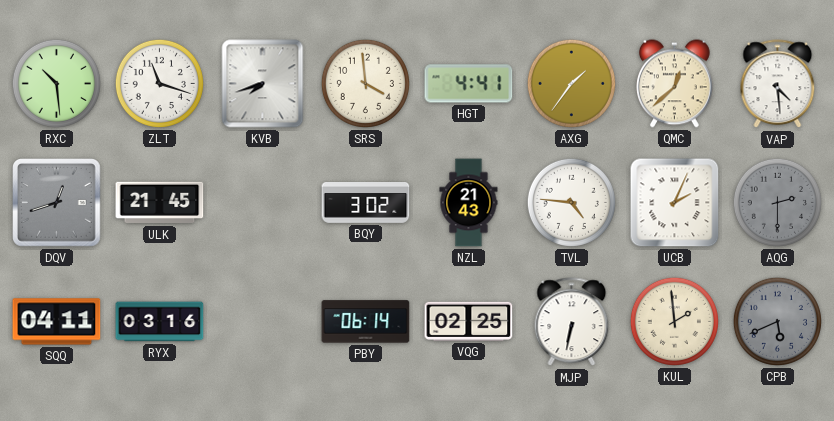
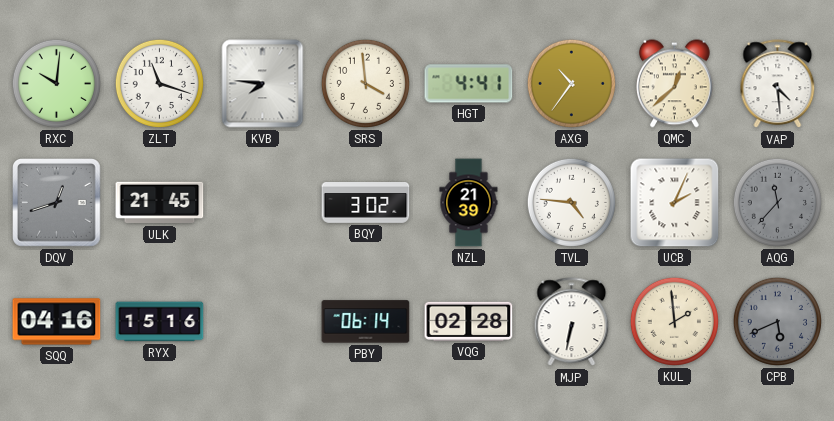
RXC: 10:29 -> 10:01
KVB: 7:42 -> 7:46
AXG: 1:36 -> 10:36
NZL: 21:43 -> 21:39
AQG: 2:30 -> 11:37
SQQ: 04:11 -> 04:16
RYX: 03:16 -> 15:16
VQG: 02:25 -> 02:28
